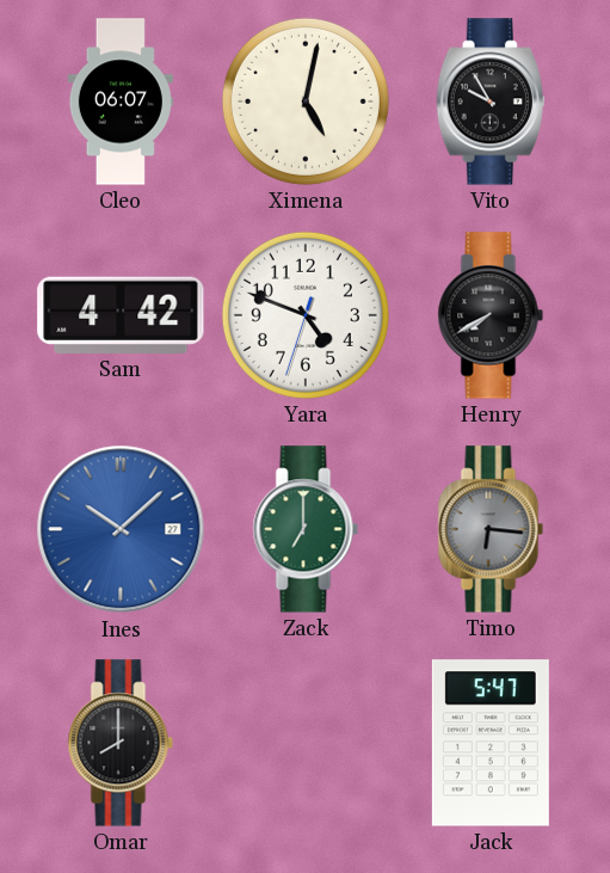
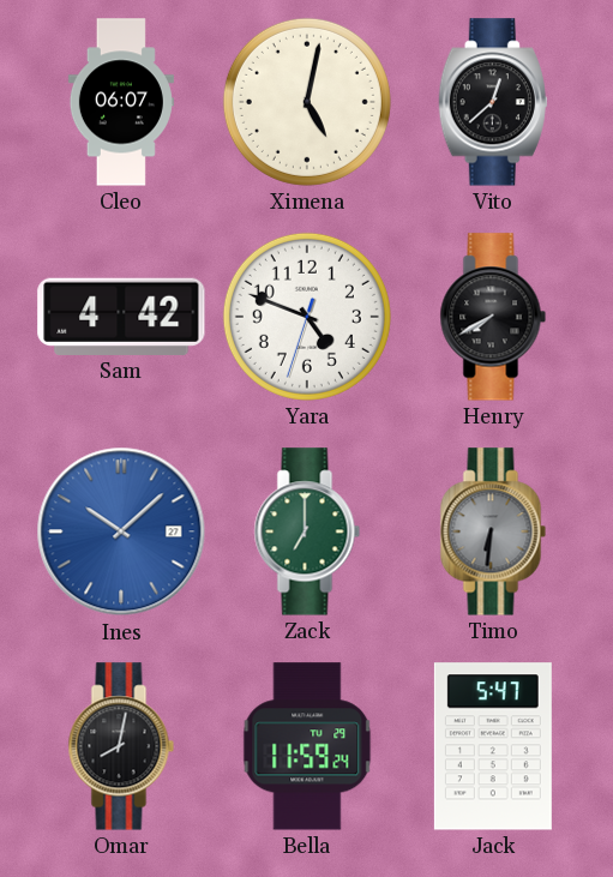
Vito: 9:55 -> 12:38
Timo: 6:16 -> 6:31
Omar: 8:00 -> 8:02
Bella: none -> 11:59
